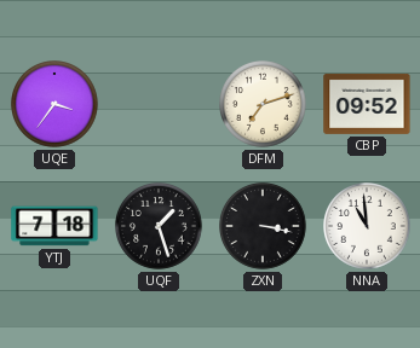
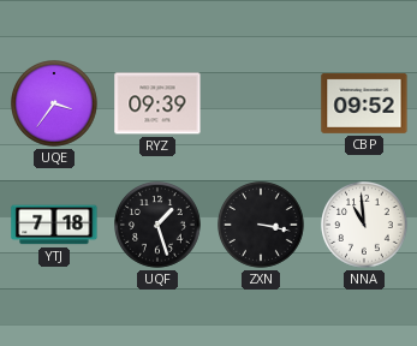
RYZ: none -> 09:39
DFM: 7:12 -> none
